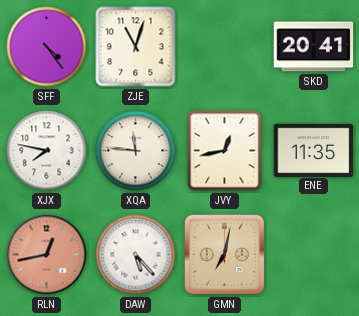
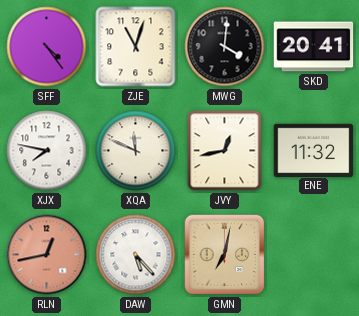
MWG: none -> 4:01
XQA: 11:46 -> 11:49
ENE: 11:35 -> 11:32
